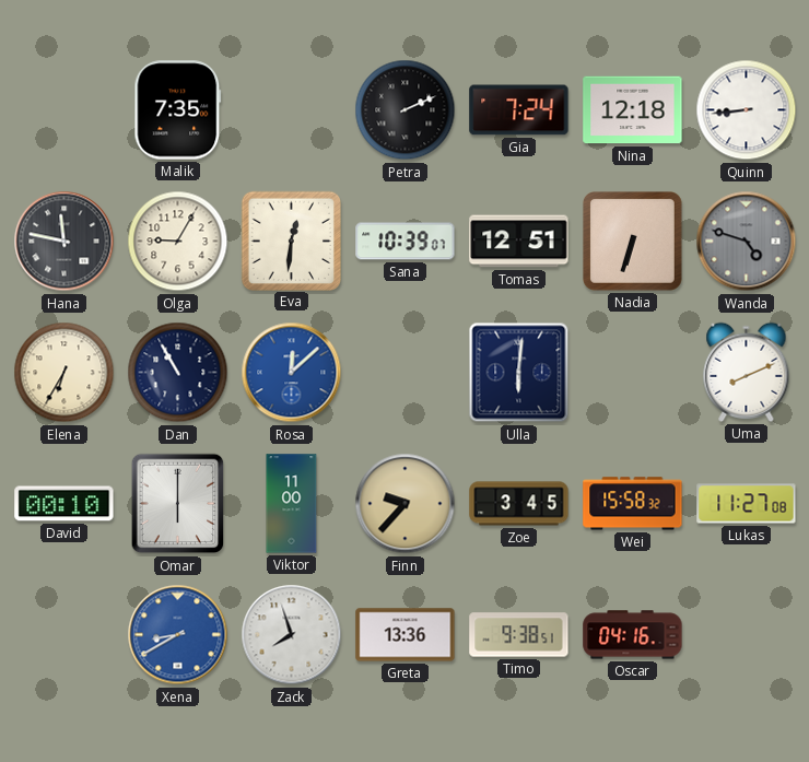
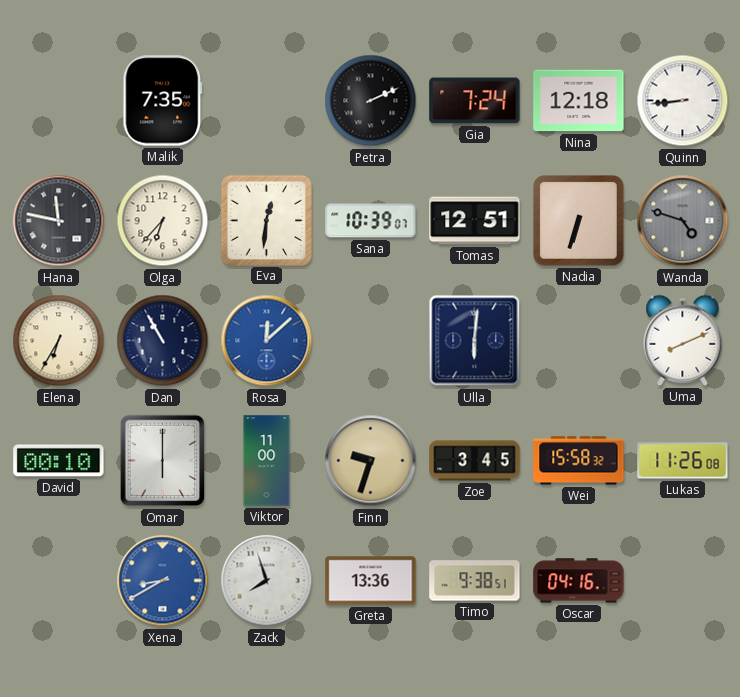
Olga: 9:05 -> 6:37
Finn: 9:37 -> 9:33
Lukas: 11:27 -> 11:26
